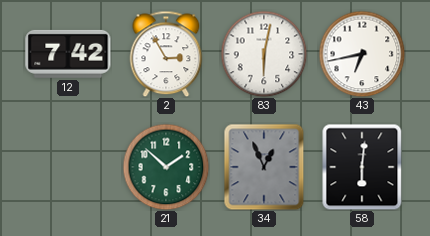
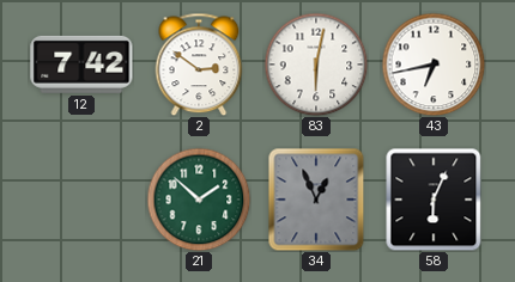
2: 2:55 -> 2:51
58: 6:01 -> 6:04
